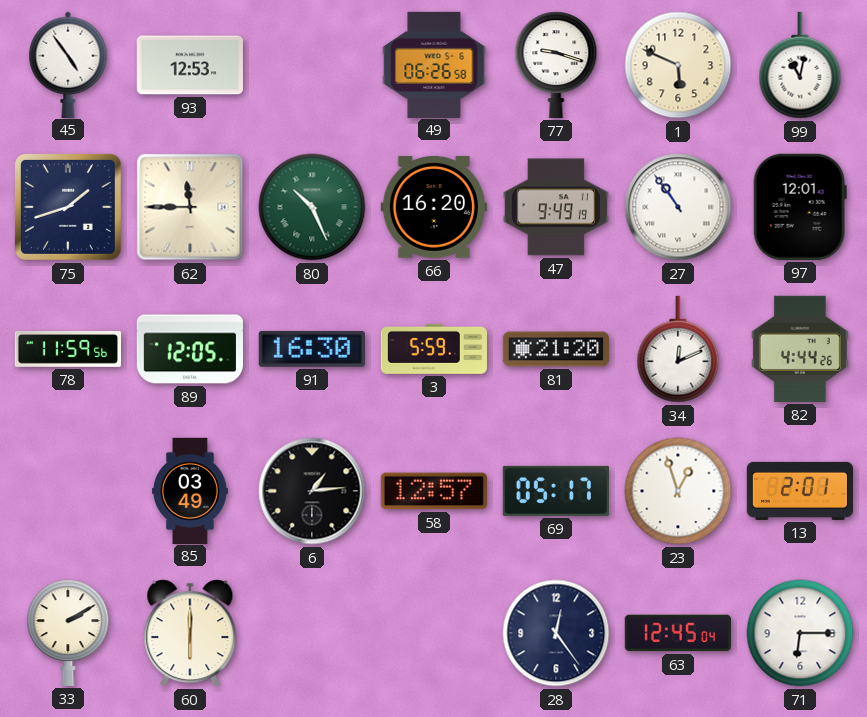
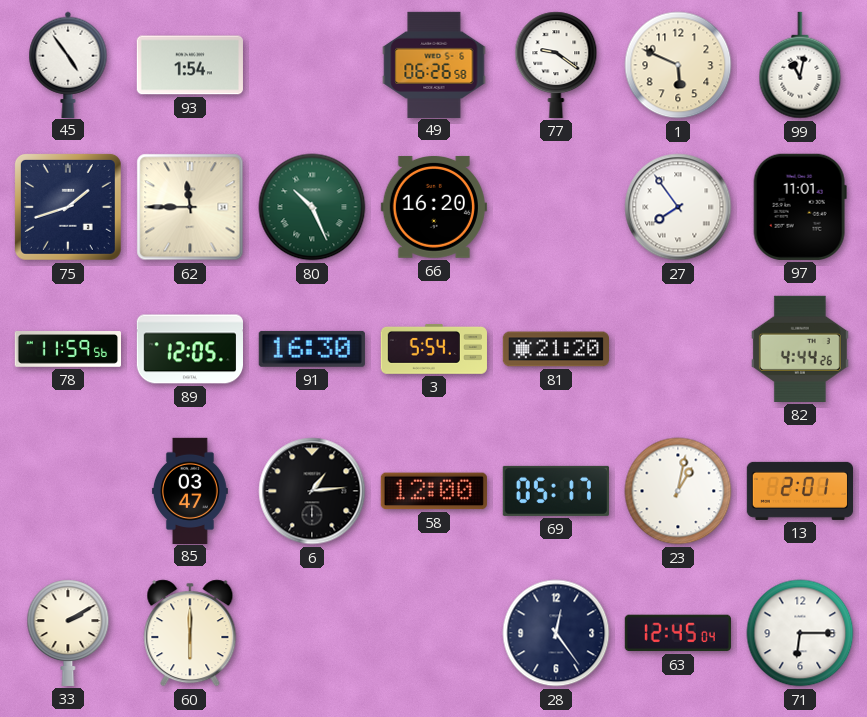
93: 12:53 -> 1:54
77: 9:18 -> 9:21
47: 9:49 -> none
27: 10:54 -> 7:54
97: 12:01 -> 11:01
3: 5:59 -> 5:54
34: 12:11 -> none
85: 03:49 -> 03:47
58: 12:57 -> 12:00
23: 12:57 -> 1:02
